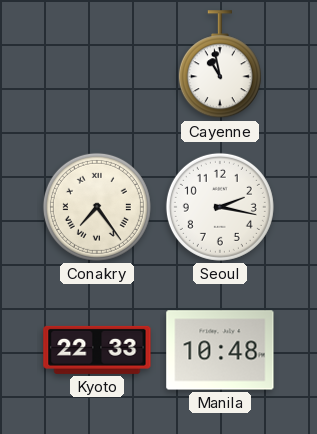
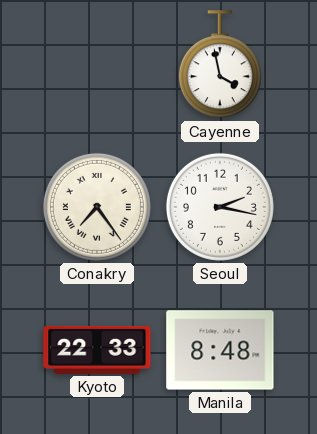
Cayenne: 10:58 -> 3:58
Manila: 10:48 -> 8:48
